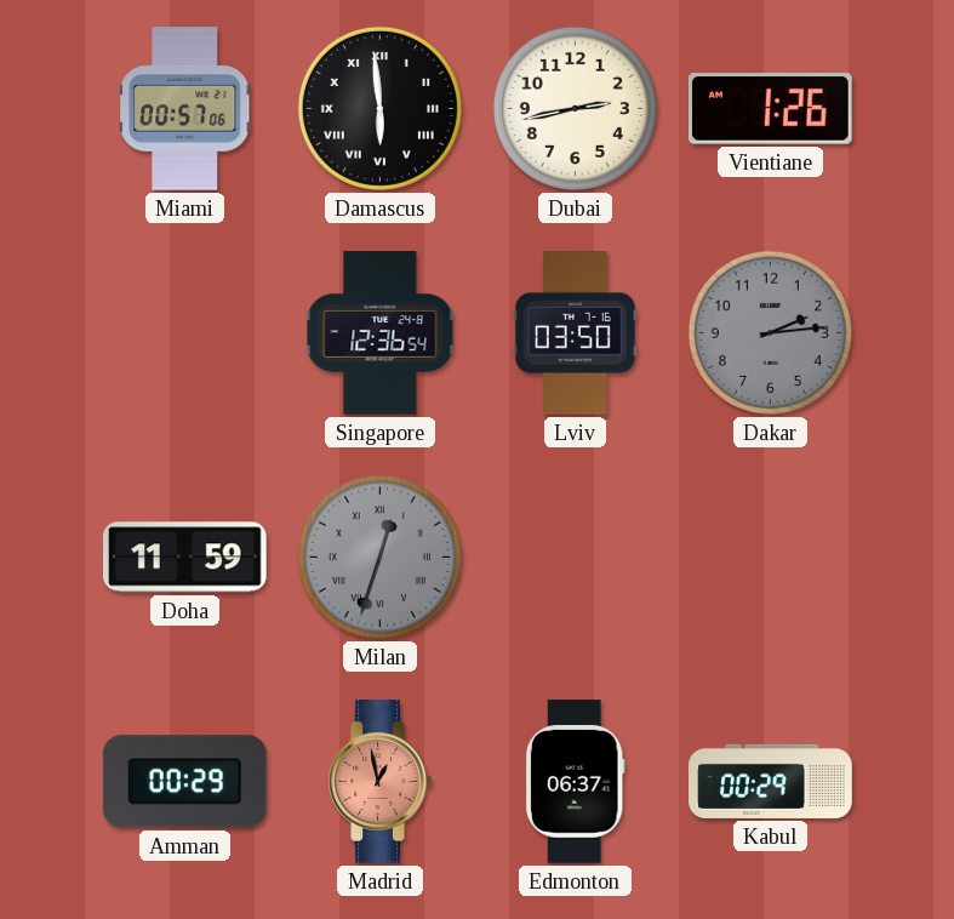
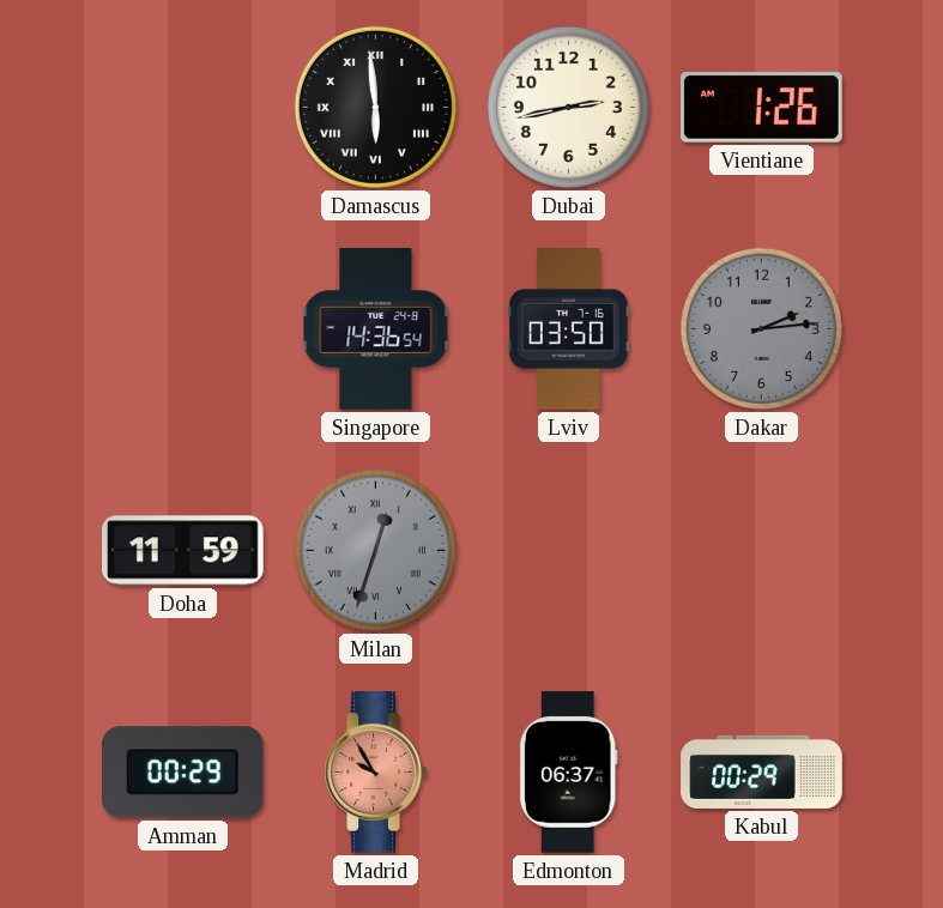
Miami: 00:57 -> none
Singapore: 12:36 -> 14:36
Madrid: 12:58 -> 9:55
